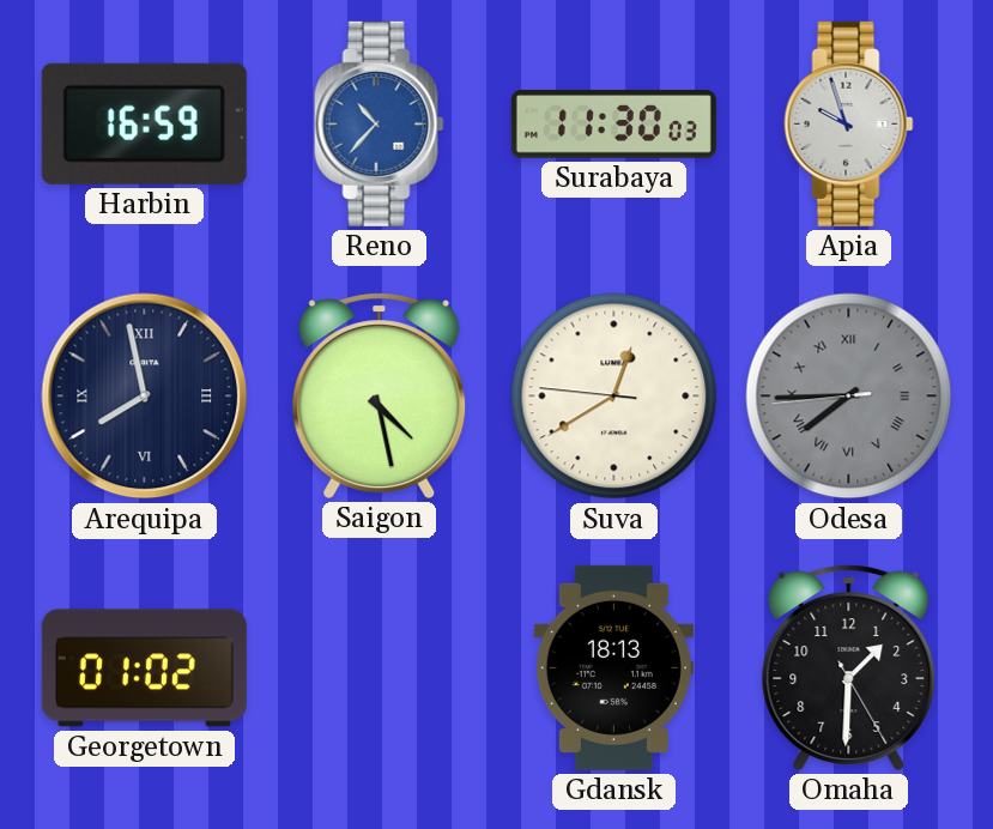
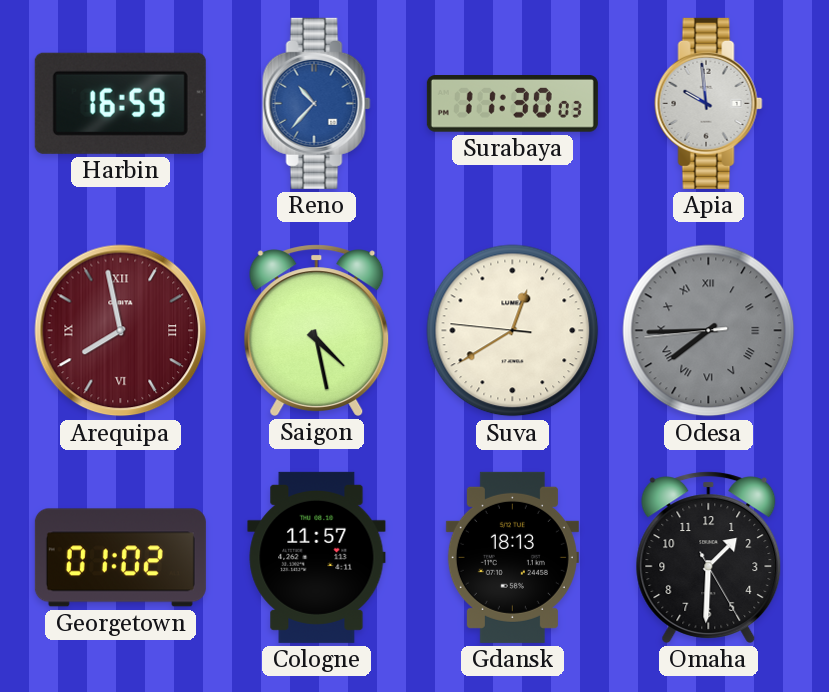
Apia: 9:57 -> 9:59
Arequipa dial: navy -> burgundy
Cologne: none -> 11:57
